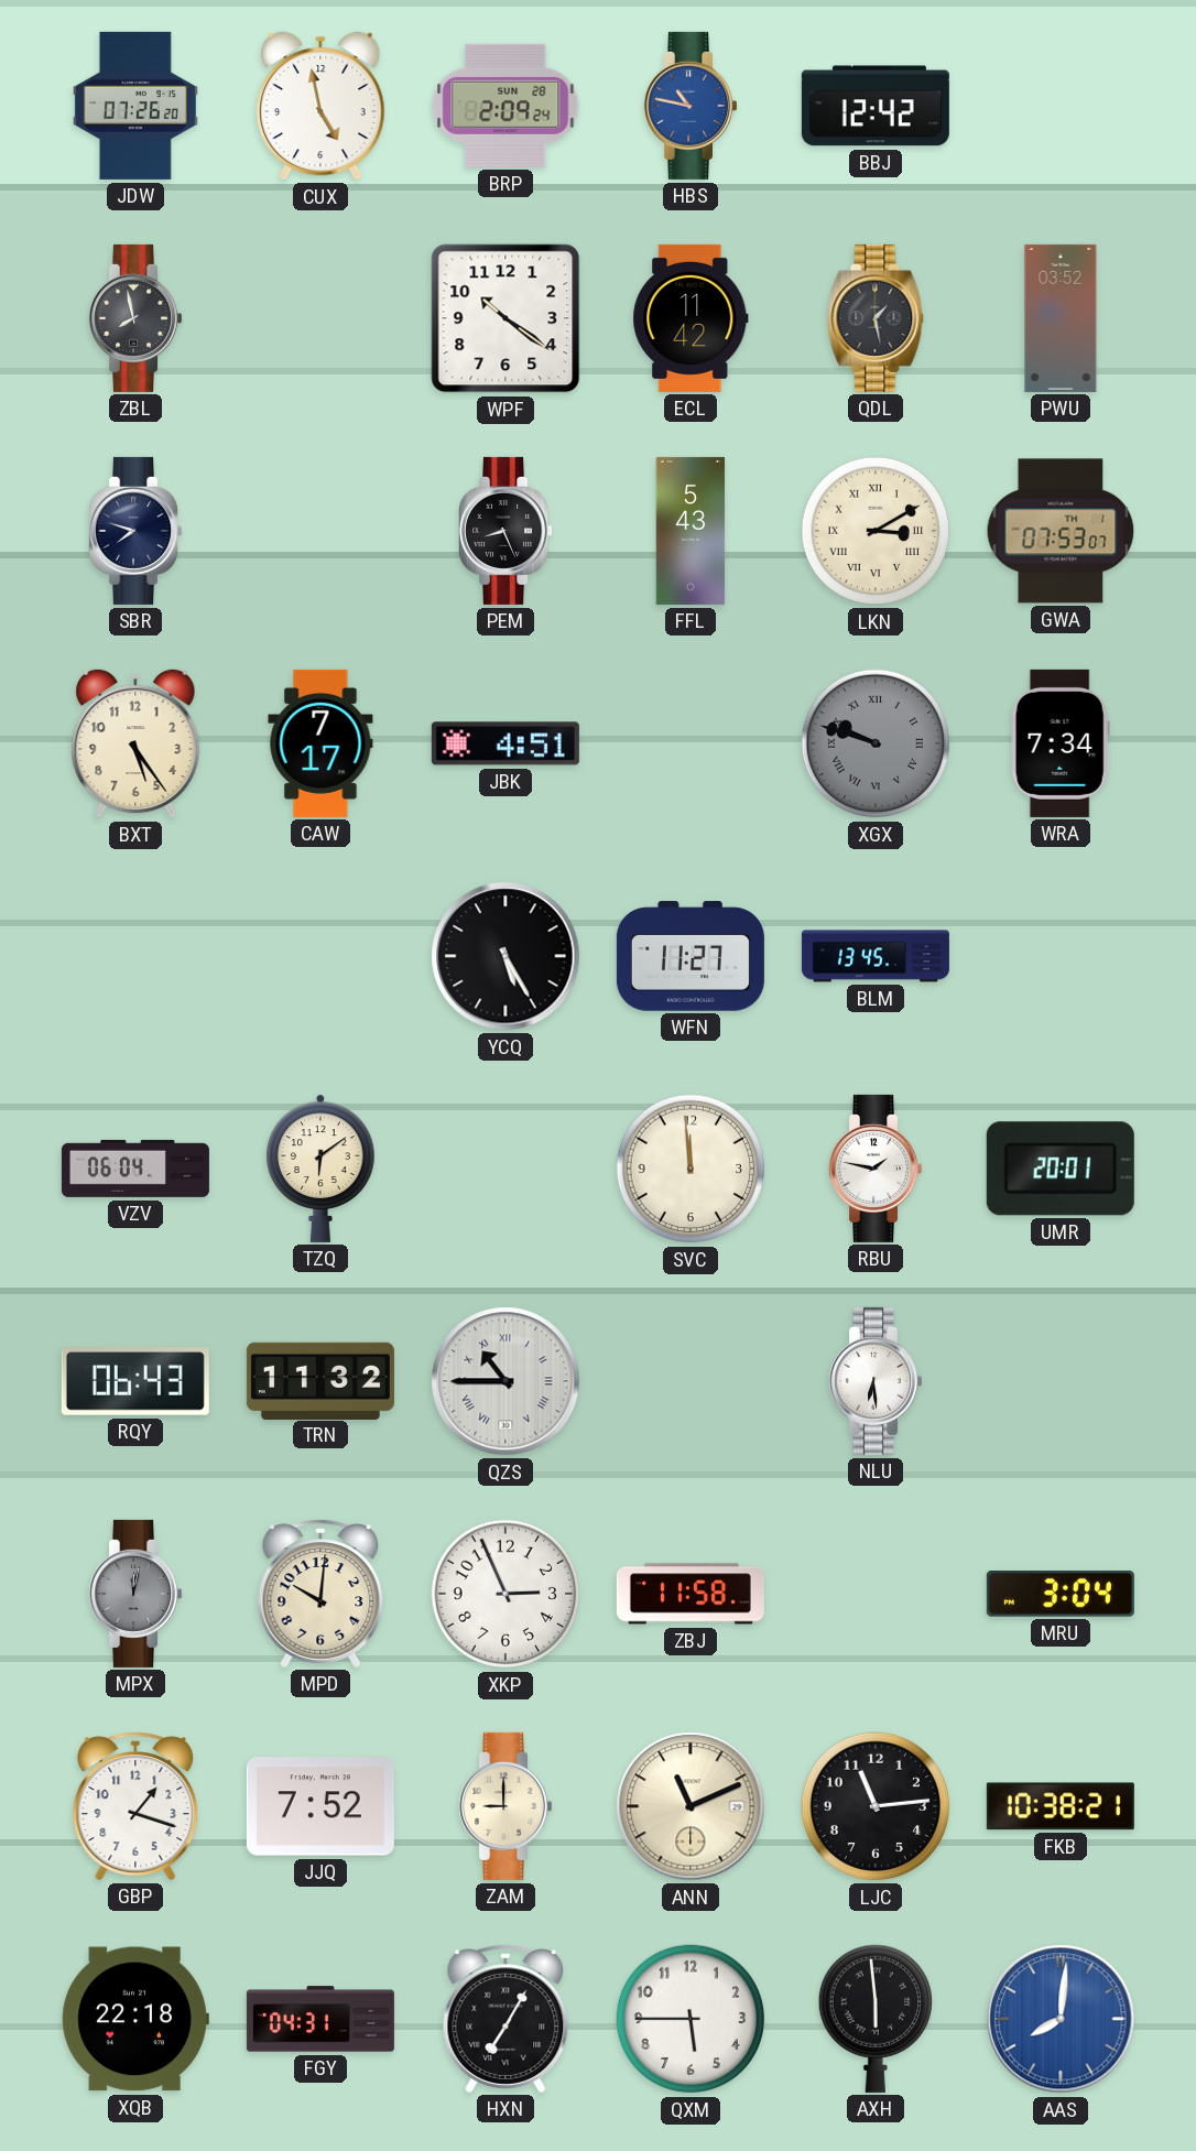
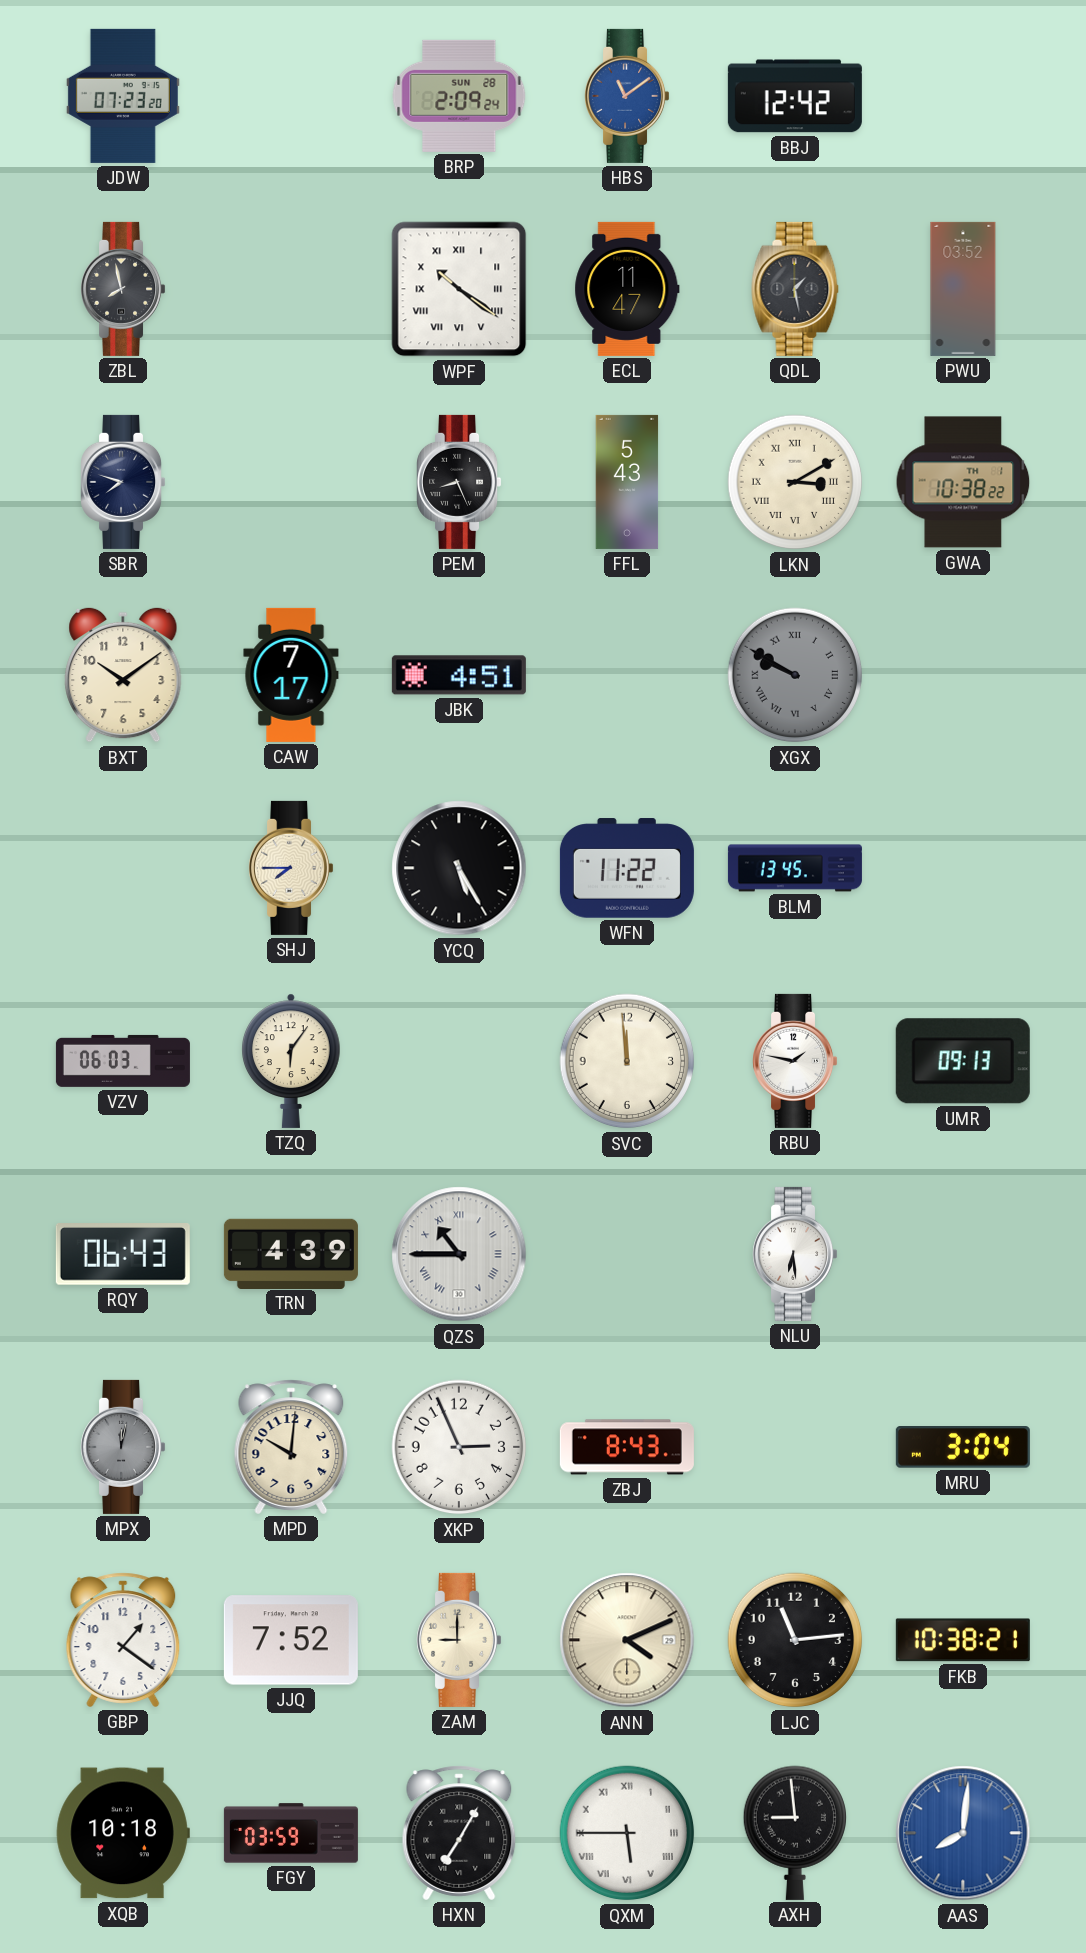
JDW: 07:26 -> 07:23
CUX: 4:58 -> none
HBS: 10:47 -> 11:09
WPF numerals: Arabic -> Roman
ECL: 11:42 -> 11:47
GWA: 07:53 -> 10:38
BXT: 5:24 -> 10:09
XGX: 9:48 -> 9:50
WRA: 7:34 -> none
SHJ: none -> 7:45
WFN: 11:27 -> 11:22
VZV: 06:04 -> 06:03
TZQ: 6:09 -> 6:06
UMR: 20:01 -> 09:13
TRN: 11:32 -> 4:39
ZBJ: 11:58 -> 8:43
GBP: 1:18 -> 1:21
ANN: 11:11 -> 4:11
XQB: 22:18 -> 10:18
FGY: 04:31 -> 03:59
QXM numerals: Arabic -> Roman
AXH: 5:59 -> 8:59
